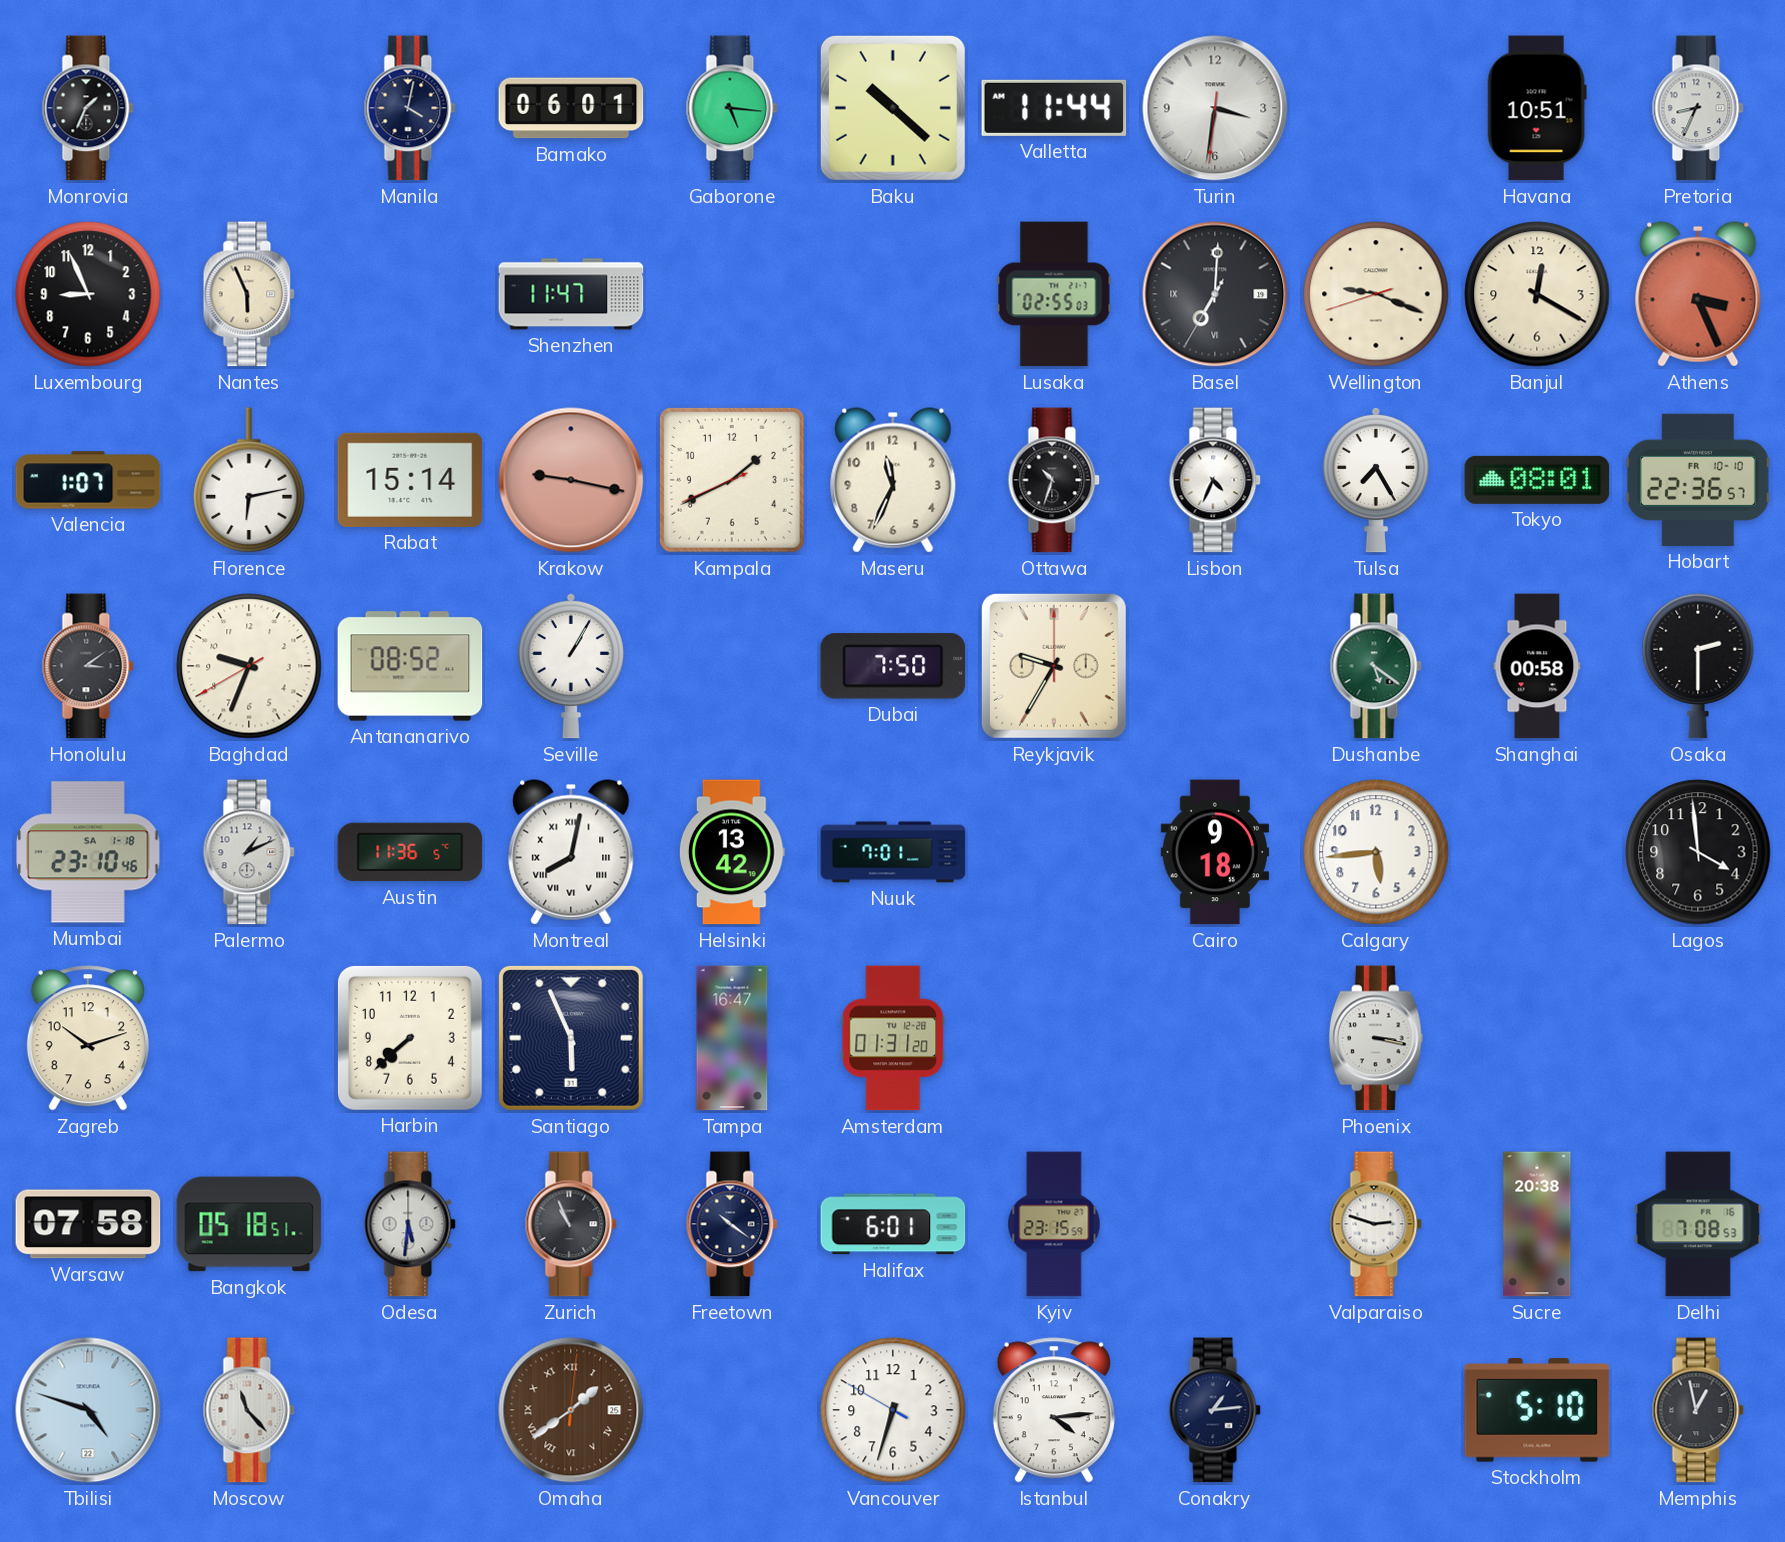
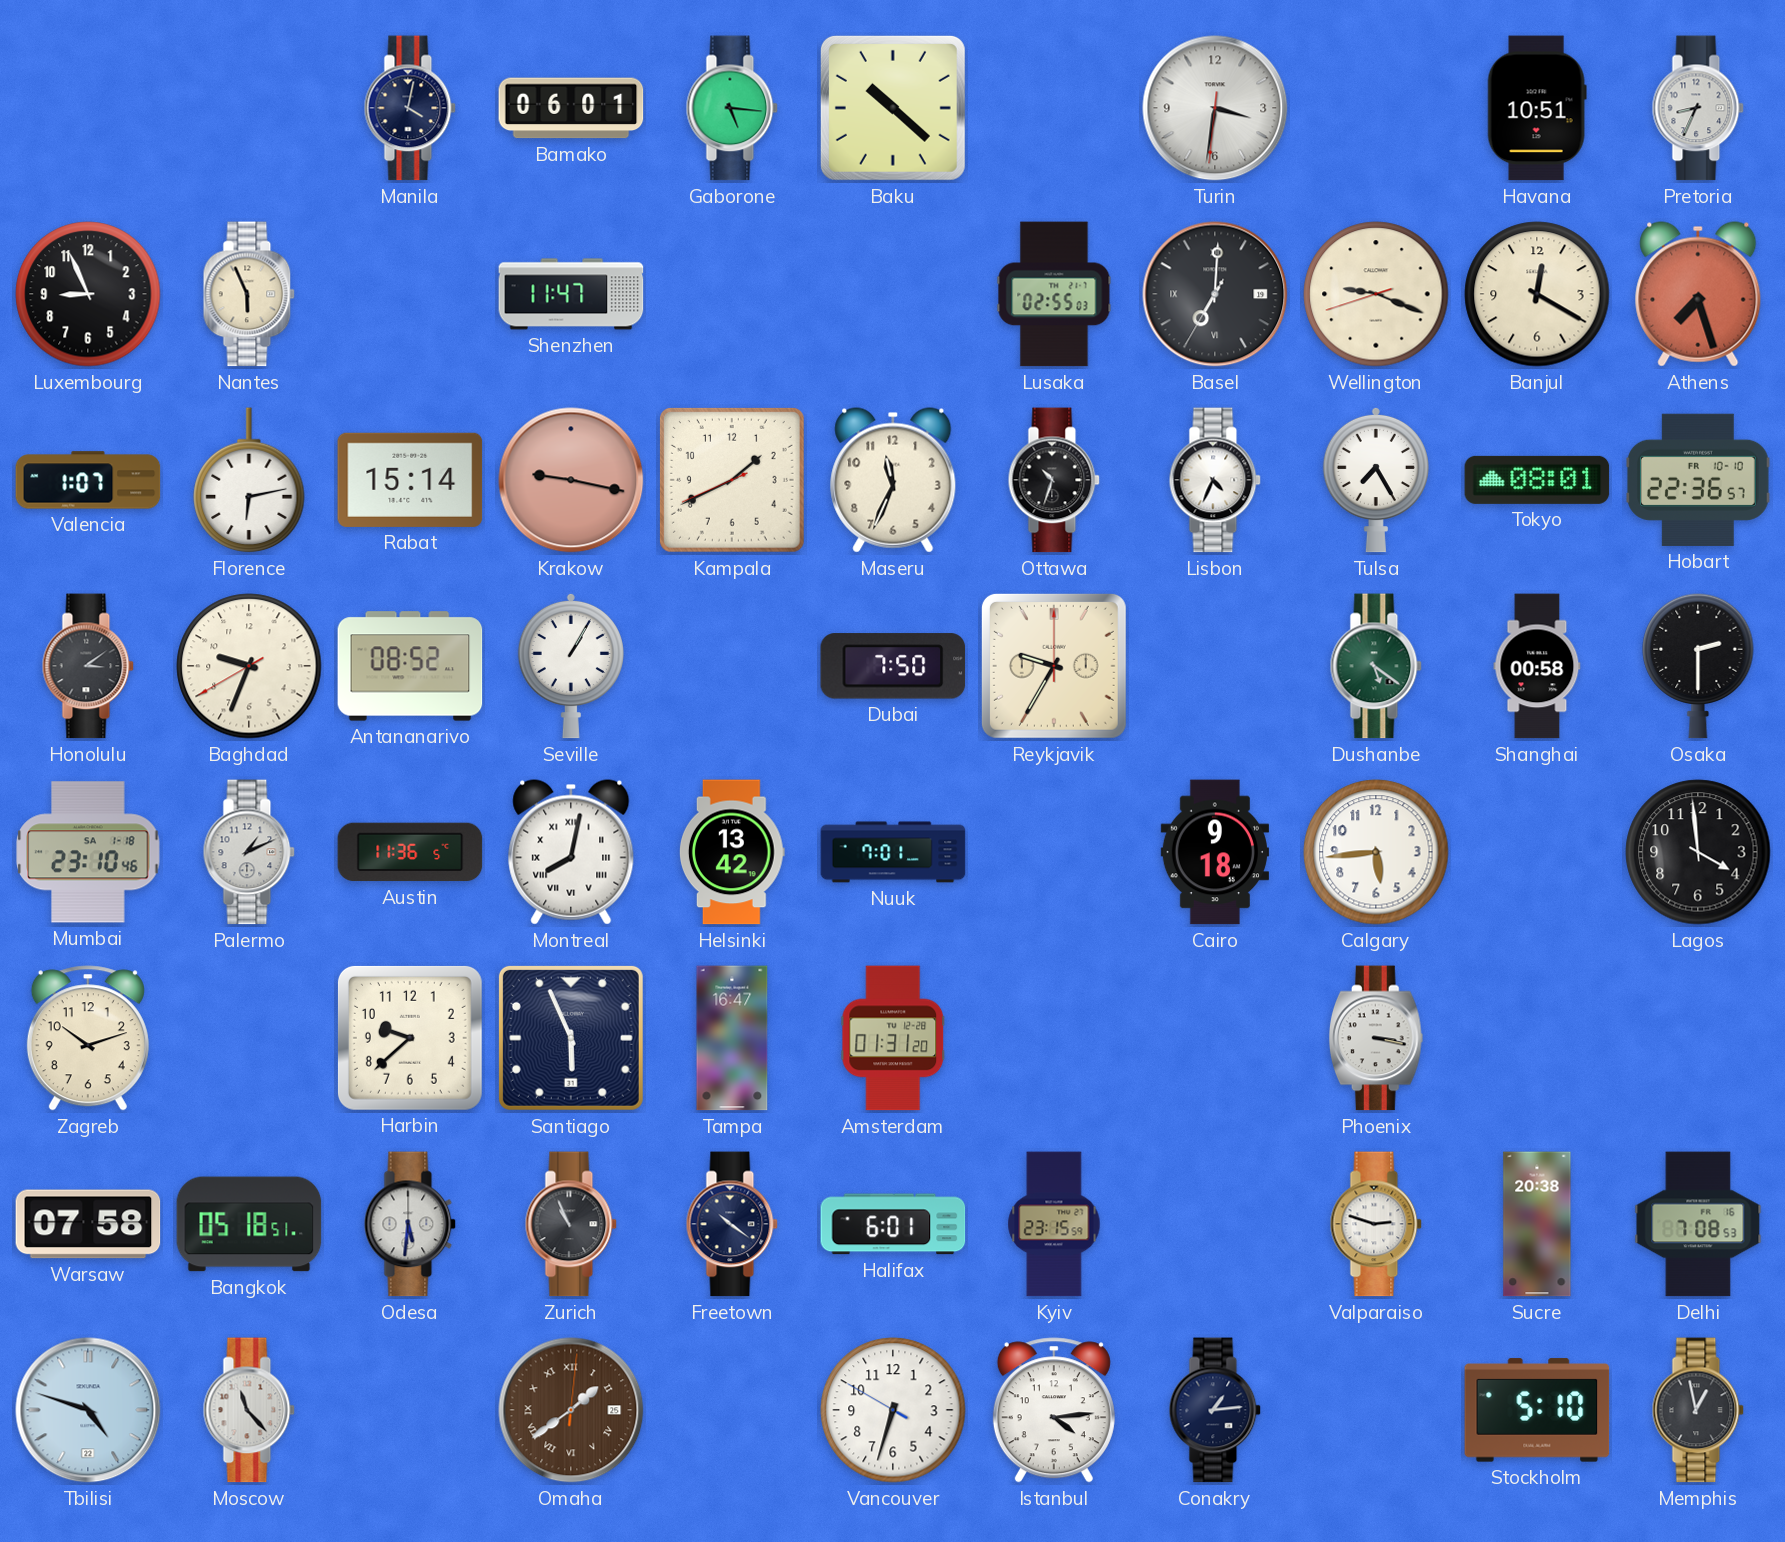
Monrovia: 1:34 -> none
Valletta: 11:44 -> none
Athens: 3:26 -> 7:27
Harbin: 7:38 -> 9:38
